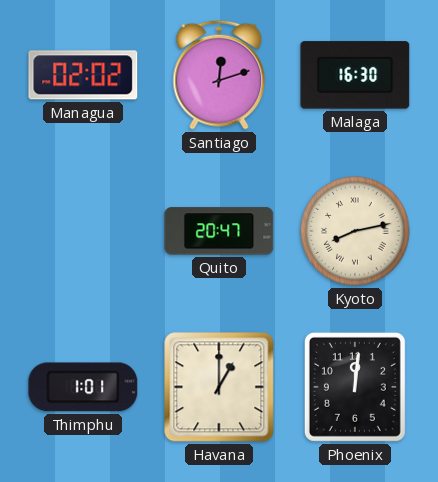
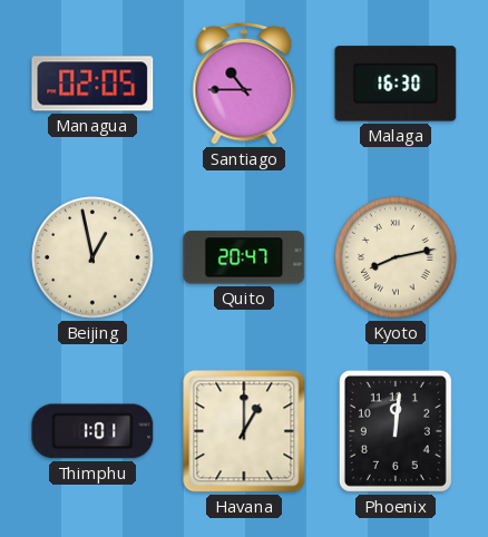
Managua: 02:02 -> 02:05
Santiago: 12:12 -> 10:45
Beijing: none -> 12:58
